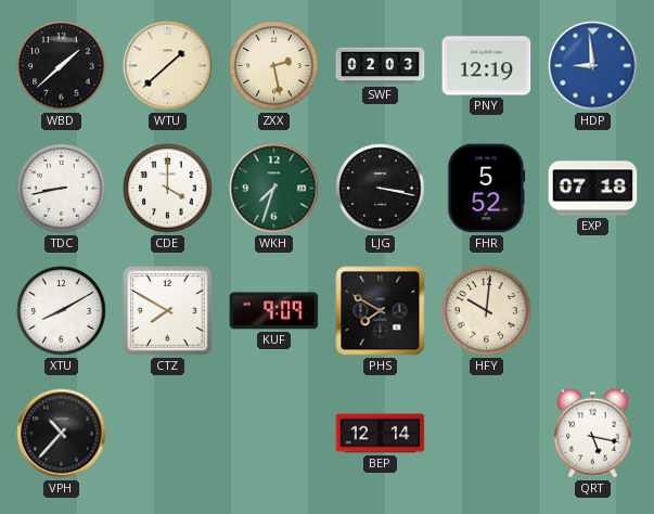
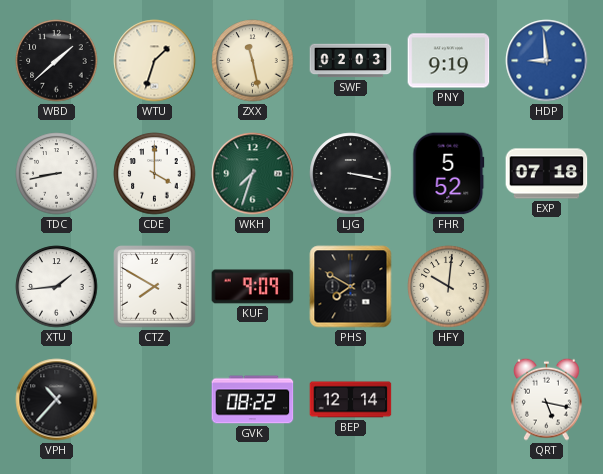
WTU: 1:38 -> 1:33
ZXX: 2:28 -> 11:28
PNY: 12:19 -> 9:19
XTU: 8:10 -> 1:44
GVK: none -> 08:22
